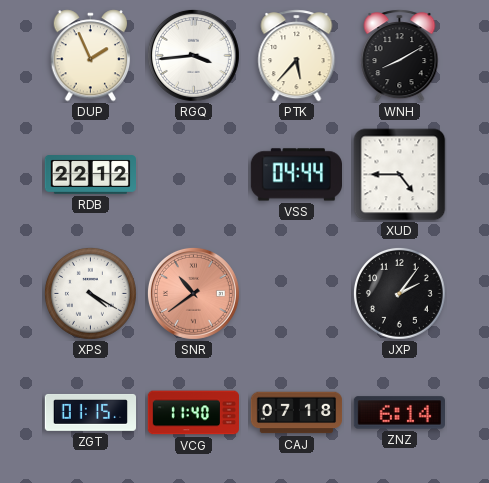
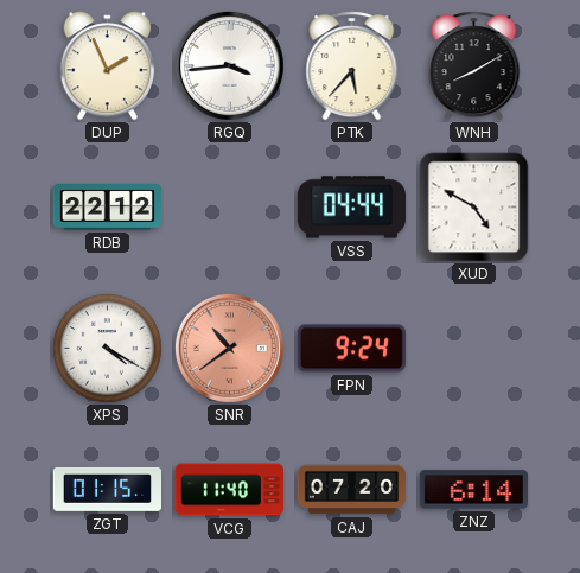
XUD: 4:45 -> 4:50
FPN: none -> 9:24
JXP: 2:06 -> none
CAJ: 07:18 -> 07:20
